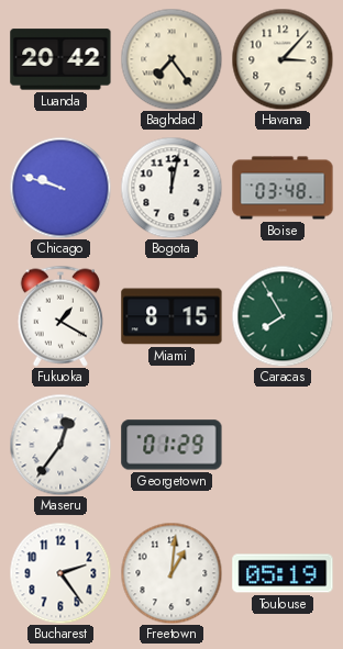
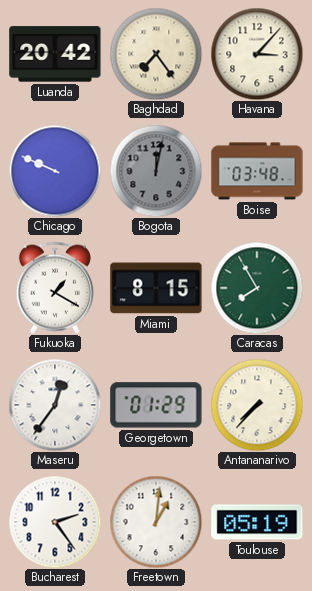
Chicago: 9:48 -> 9:49
Bogota dial: white -> grey
Antananarivo: none -> 7:37
